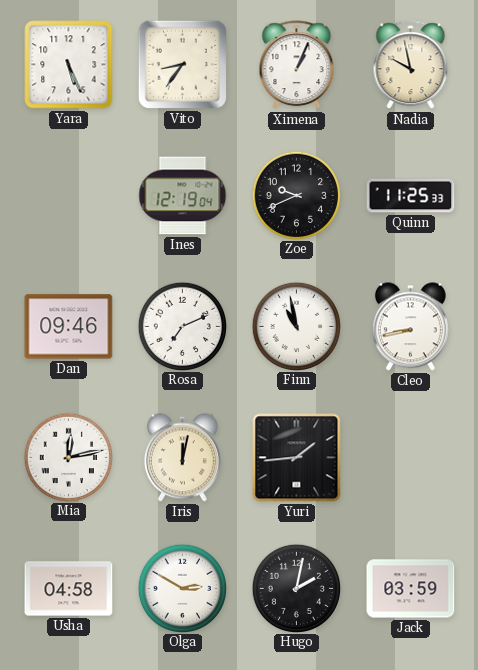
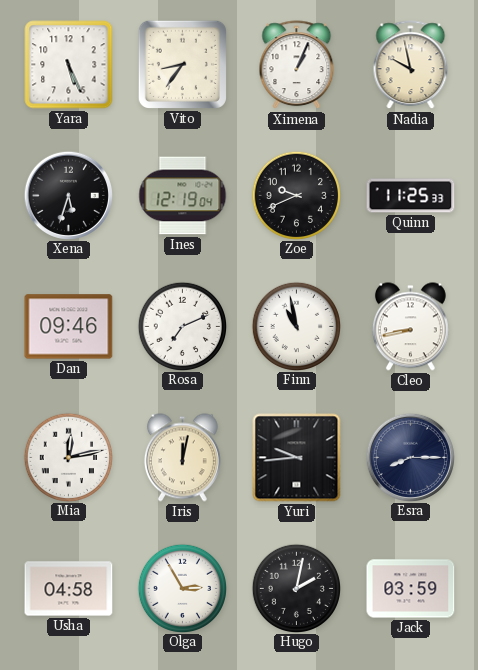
Xena: none -> 5:33
Yuri: 1:44 -> 9:44
Esra: none -> 8:15
Olga: 2:50 -> 2:55
